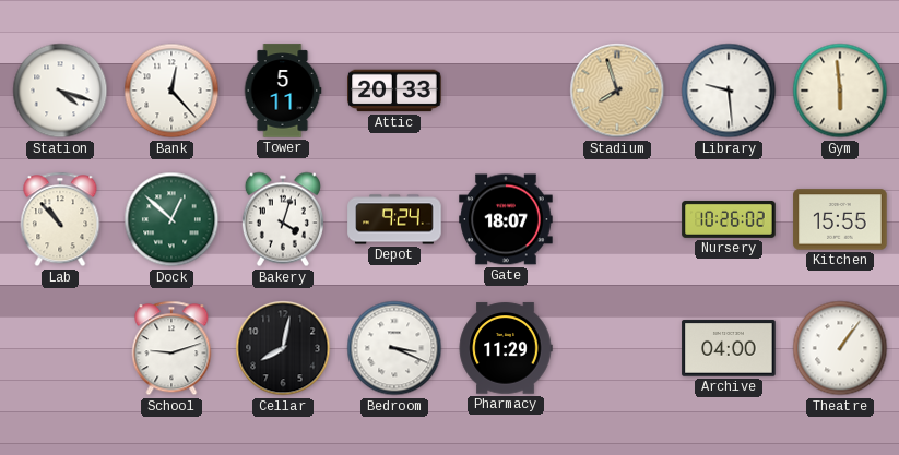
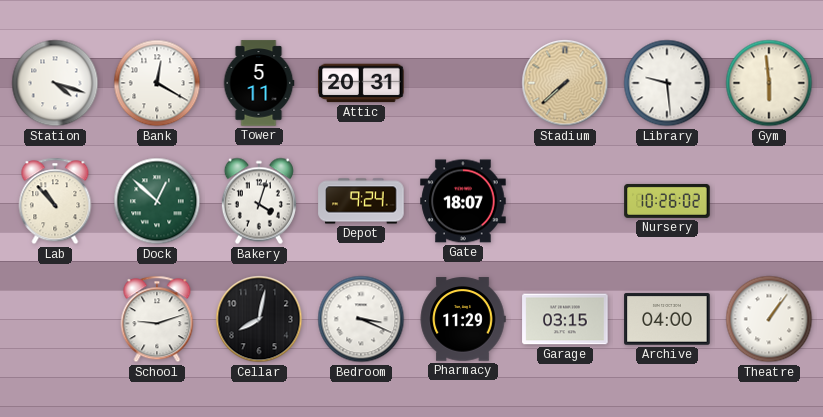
Bank: 12:23 -> 12:20
Attic: 20:33 -> 20:31
Stadium: 7:57 -> 7:38
Kitchen: 15:55 -> none
Garage: none -> 03:15
